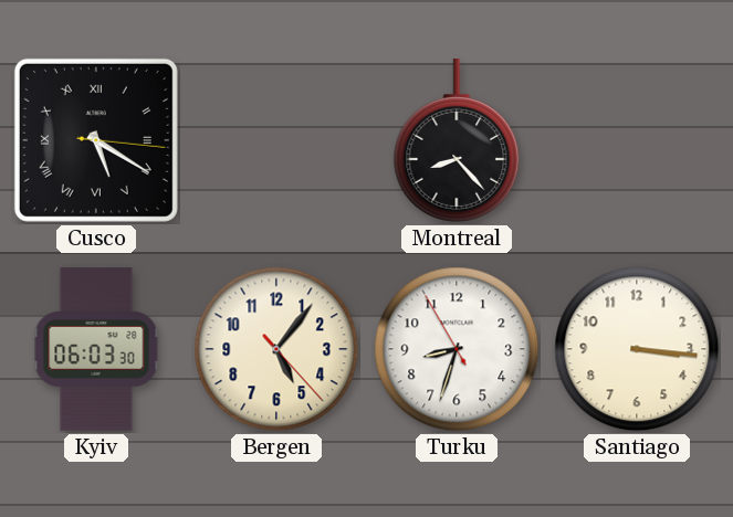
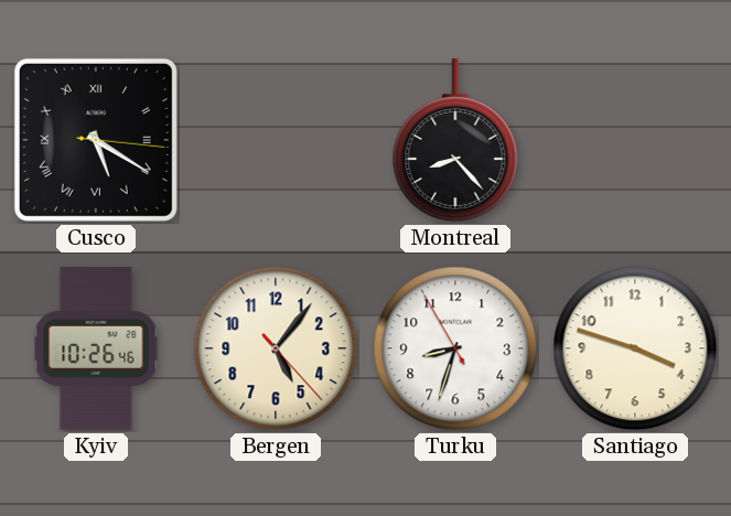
Kyiv: 06:03 -> 10:26
Santiago: 3:16 -> 3:48
